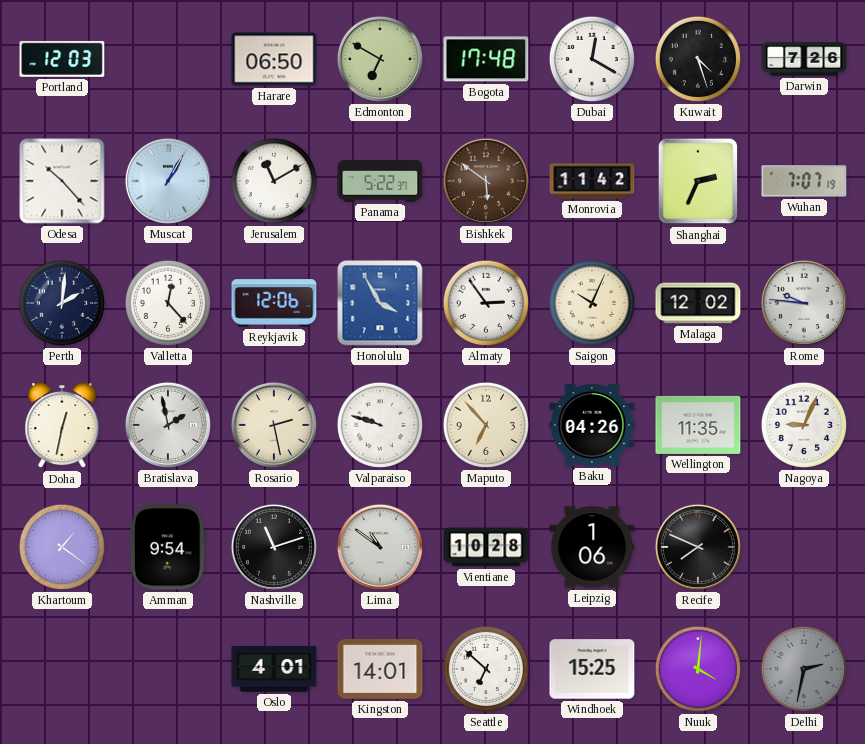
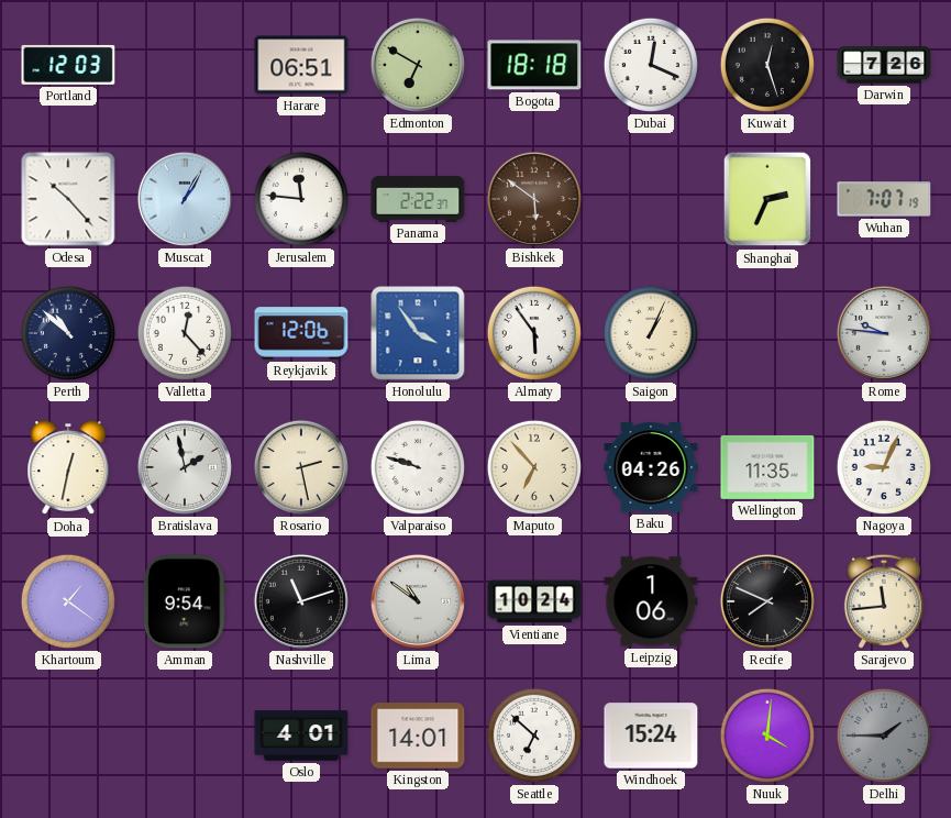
Harare: 06:50 -> 06:51
Bogota: 17:48 -> 18:18
Dubai: 12:20 -> 12:19
Kuwait: 4:27 -> 12:27
Jerusalem: 11:10 -> 11:46
Panama: 5:22 -> 2:22
Monrovia: 11:42 -> none
Perth: 2:01 -> 10:52
Honolulu: 3:55 -> 3:54
Almaty: 2:54 -> 5:54
Saigon: 10:04 -> 1:04
Malaga: 12:02 -> none
Vientiane: 10:28 -> 10:24
Sarajevo: none -> 11:44
Windhoek: 15:25 -> 15:24
Delhi: 2:32 -> 1:45
